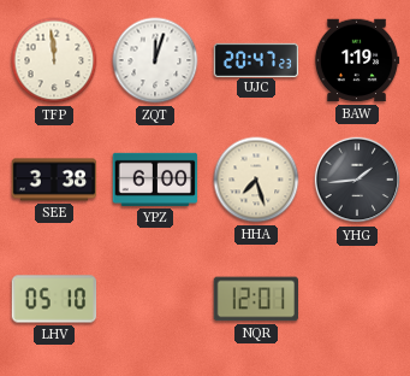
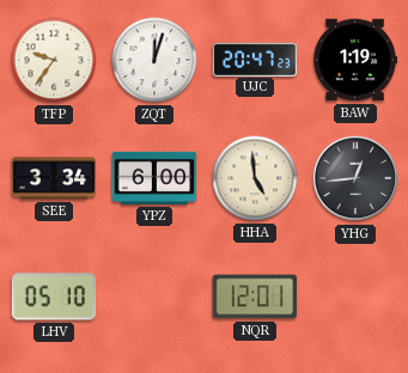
TFP: 11:59 -> 9:36
SEE: 3:38 -> 3:34
HHA: 7:27 -> 4:59
YHG: 1:44 -> 12:44
